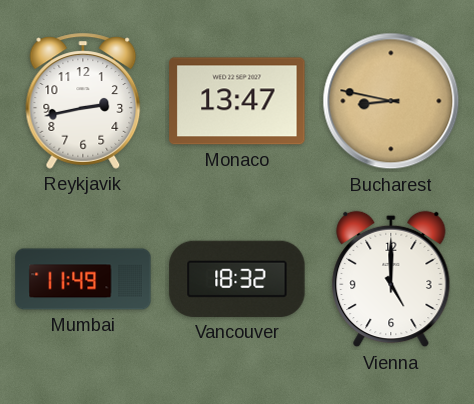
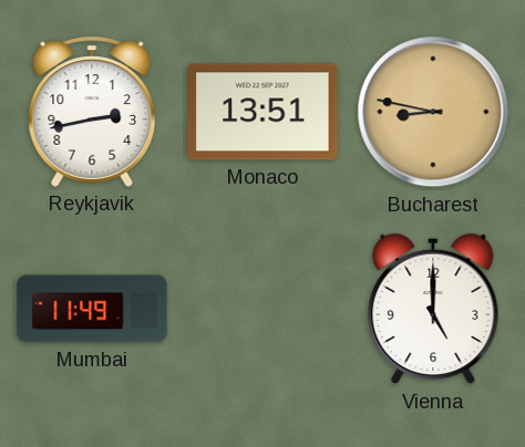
Monaco: 13:47 -> 13:51
Vancouver: 18:32 -> none
